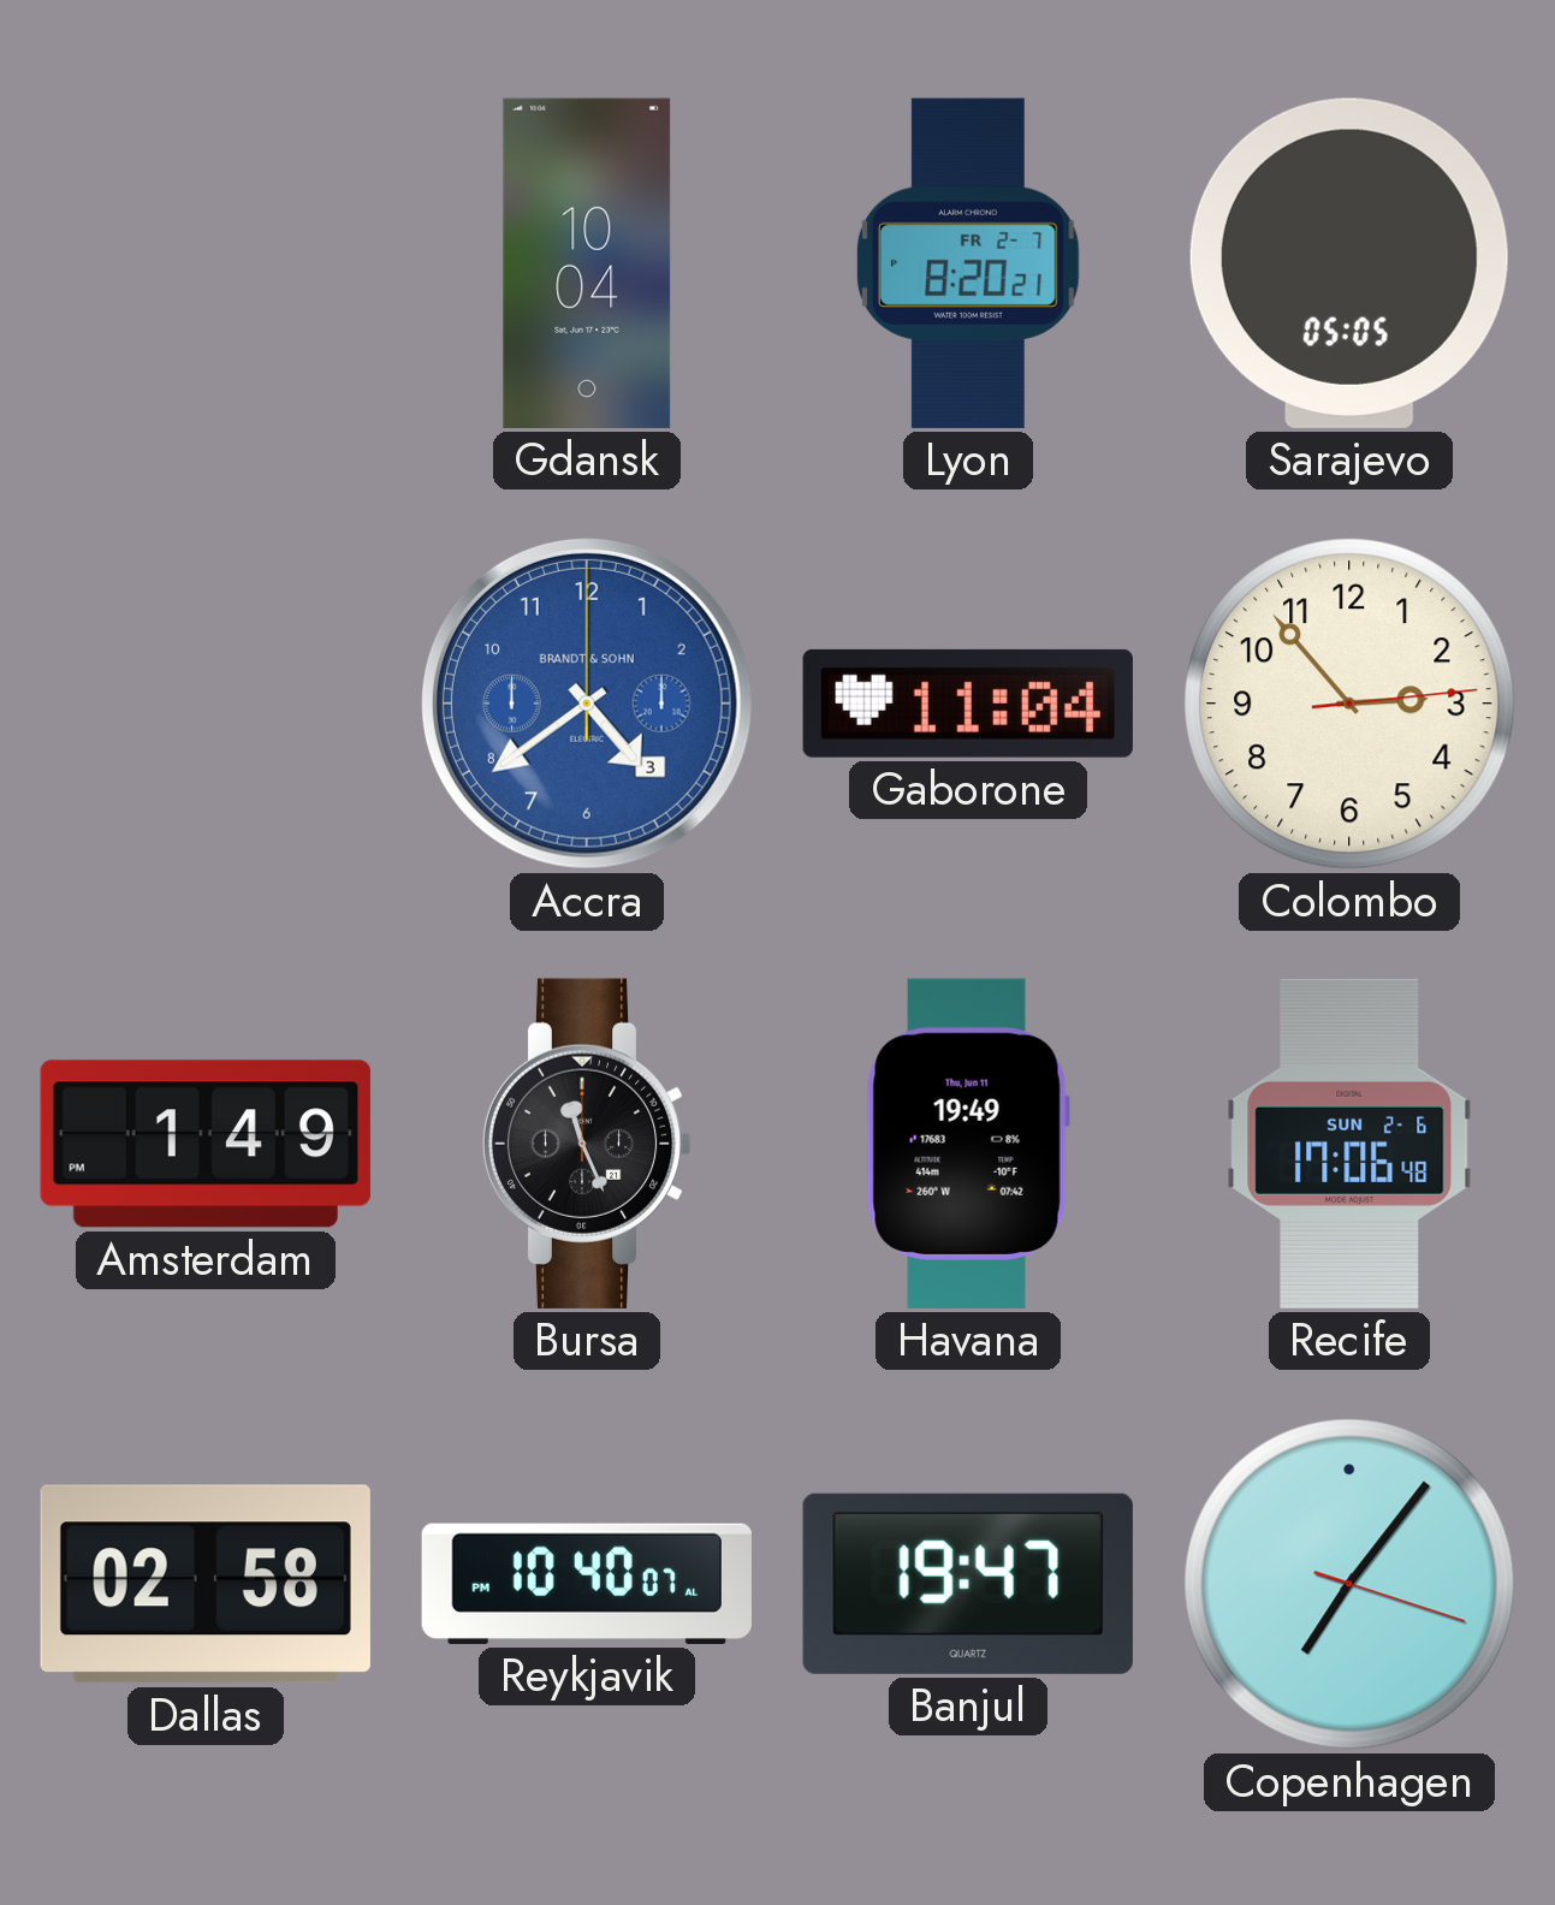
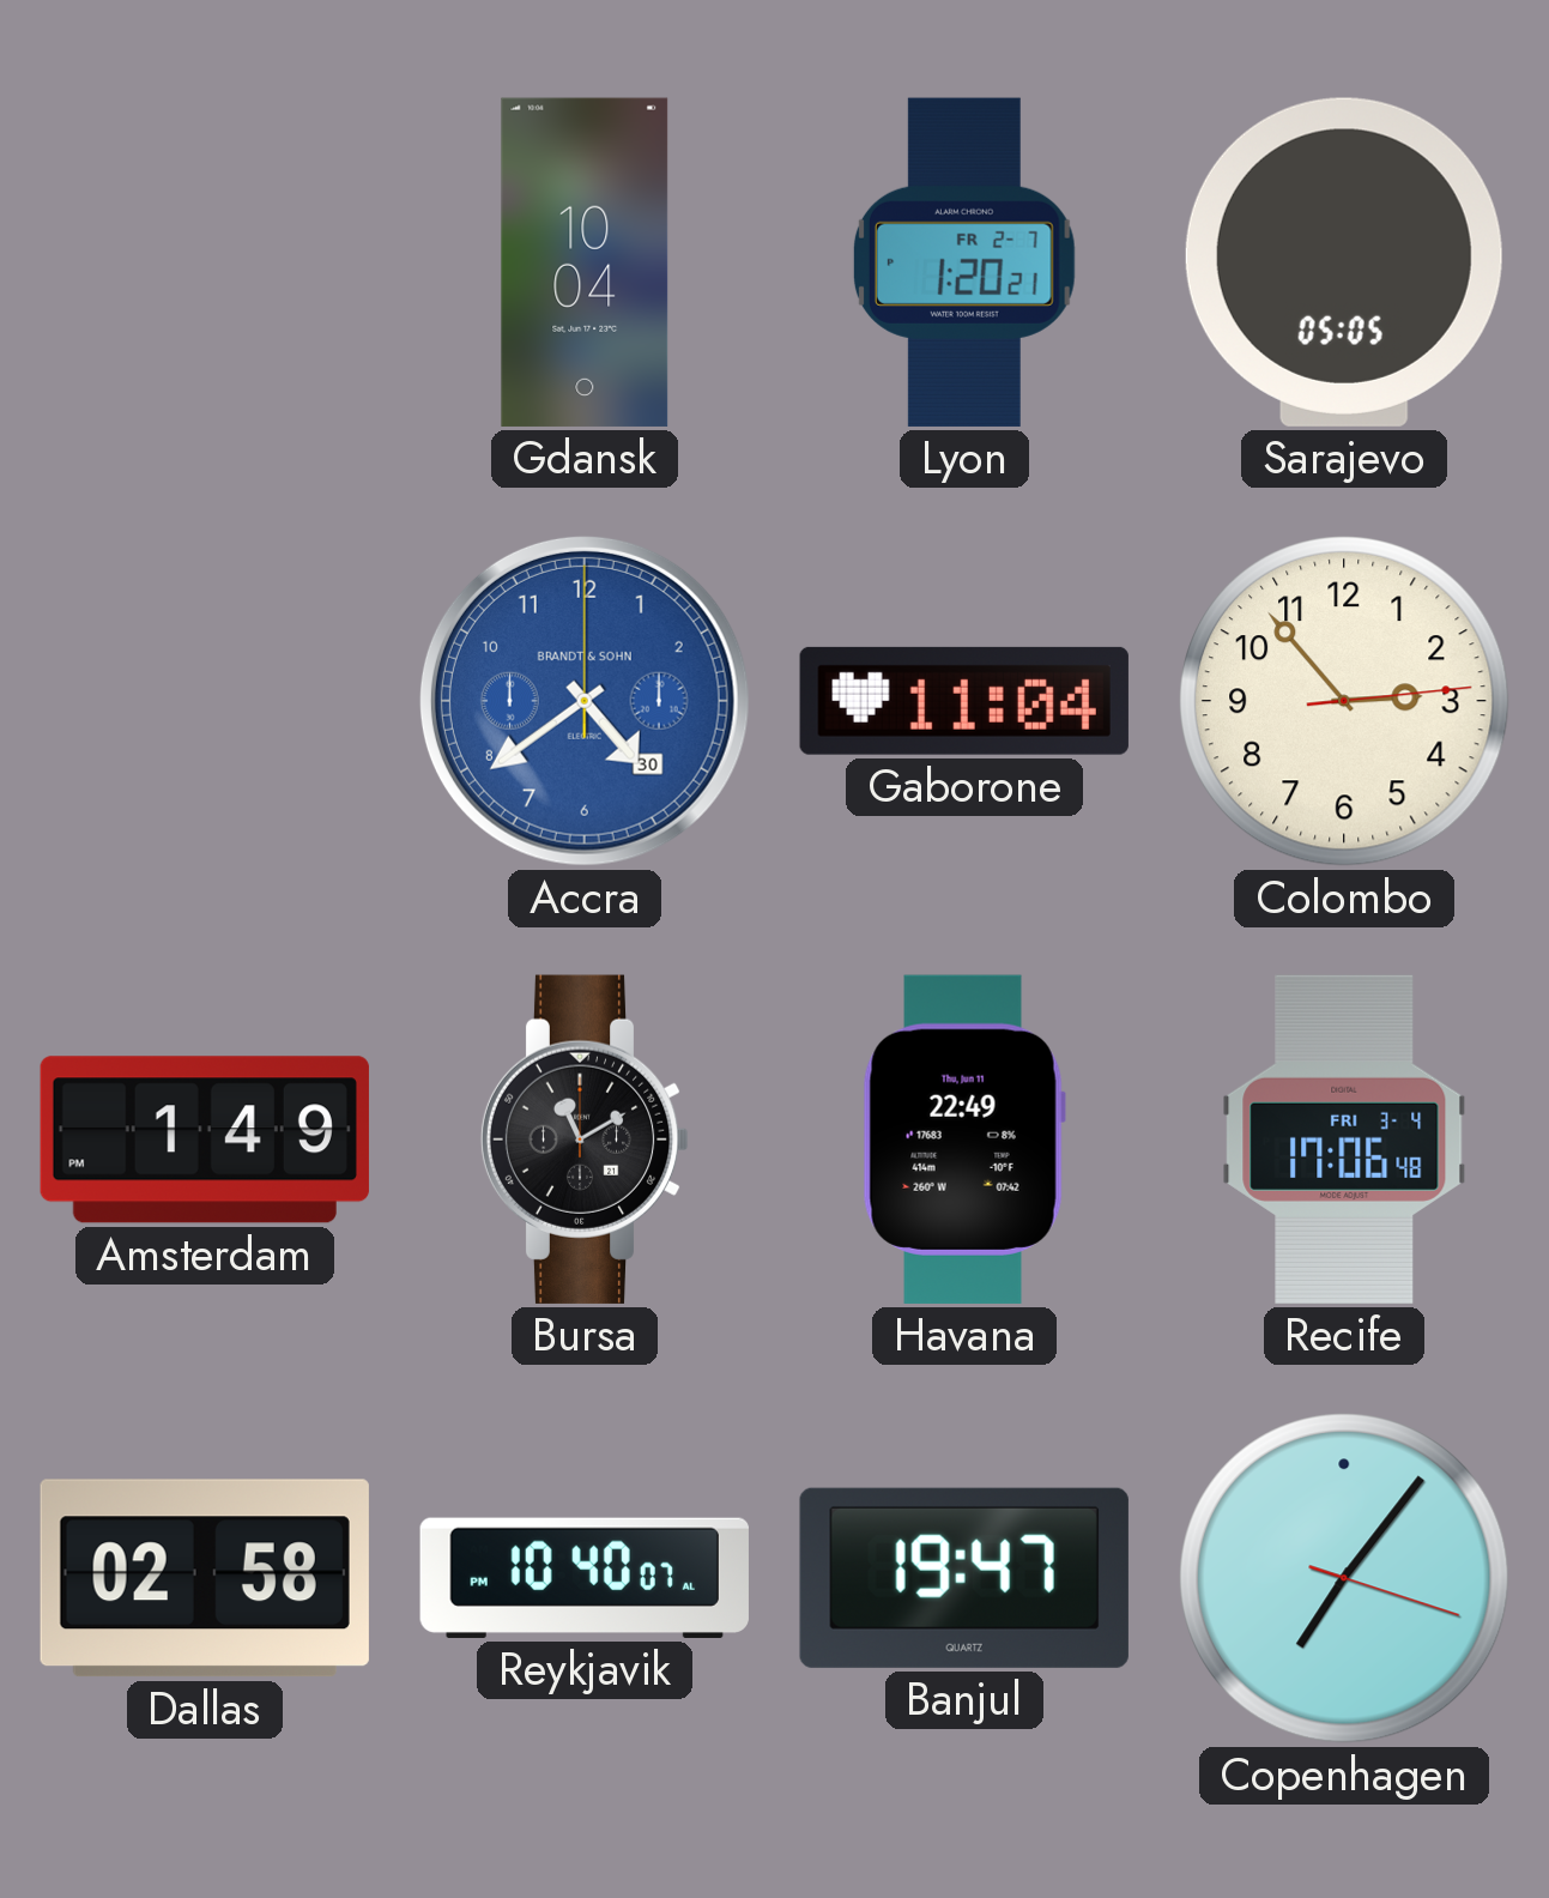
Lyon: 8:20 -> 1:20
Accra date: 3 -> 30
Bursa: 11:26 -> 11:10
Havana: 19:49 -> 22:49
Recife date: SUN 2-6 -> FRI 3-4
